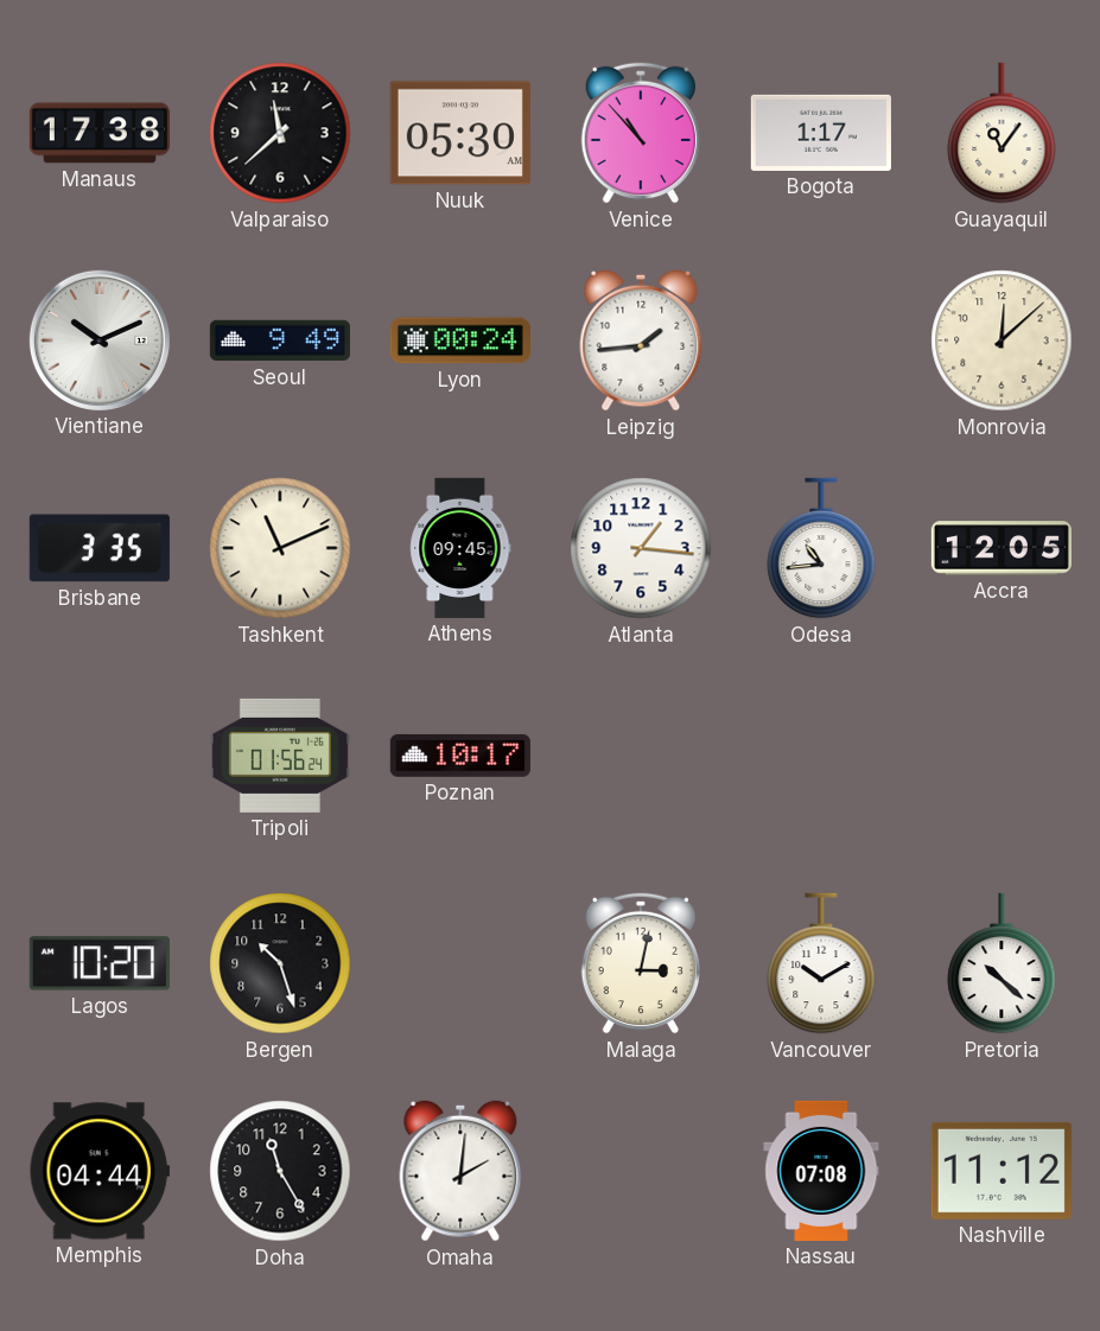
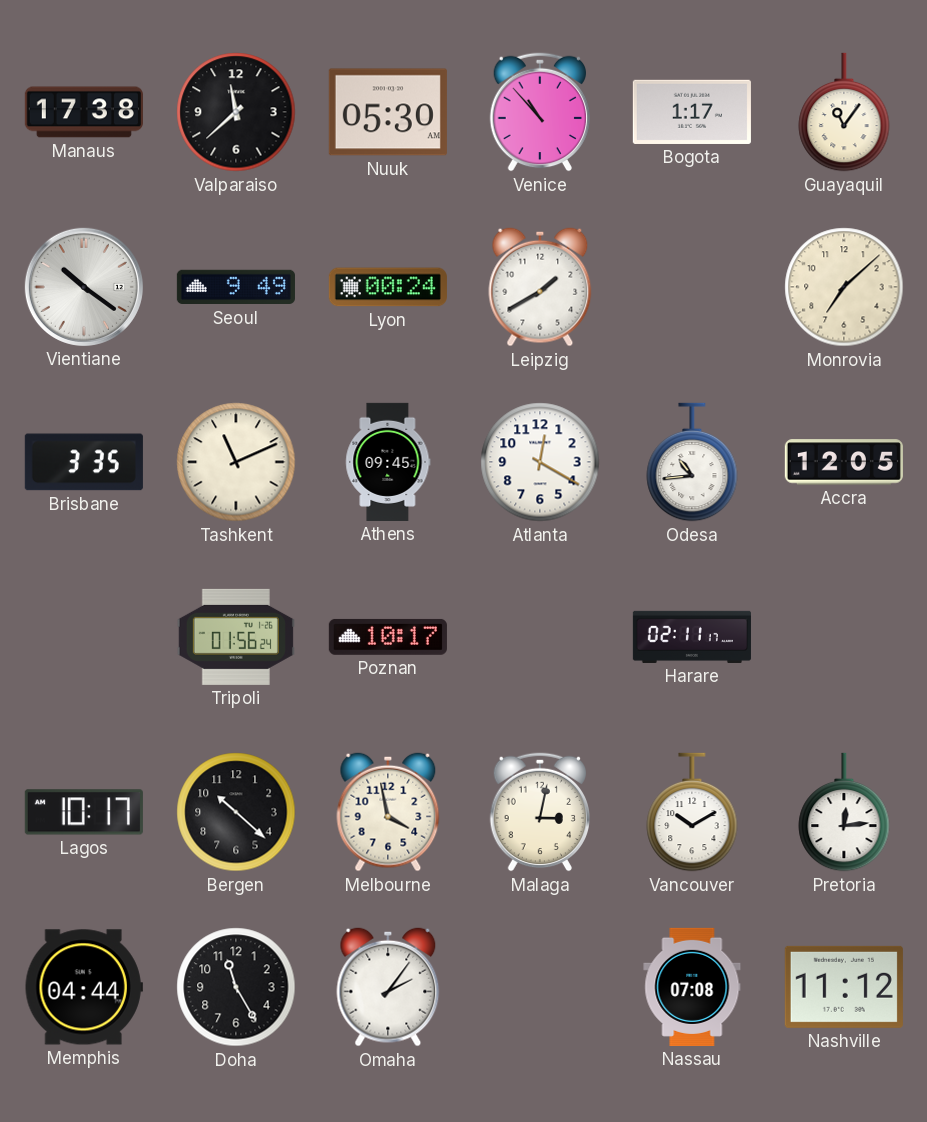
Vientiane: 10:11 -> 10:21
Leipzig: 1:44 -> 1:40
Monrovia: 12:08 -> 7:08
Atlanta: 1:16 -> 12:20
Harare: none -> 02:11
Lagos: 10:20 -> 10:17
Bergen: 10:27 -> 10:22
Melbourne: none -> 3:58
Pretoria: 10:22 -> 12:14
Omaha: 2:01 -> 2:06
